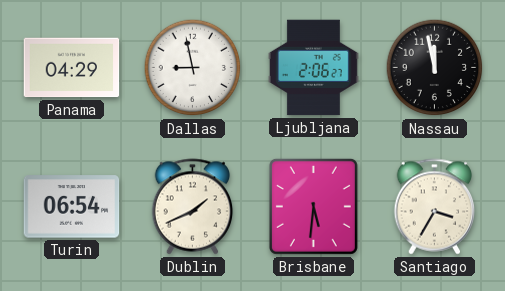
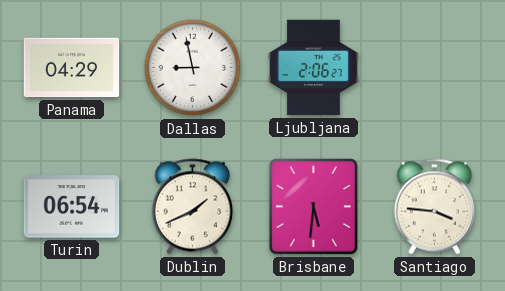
Nassau: 11:58 -> none
Santiago: 3:35 -> 3:46
